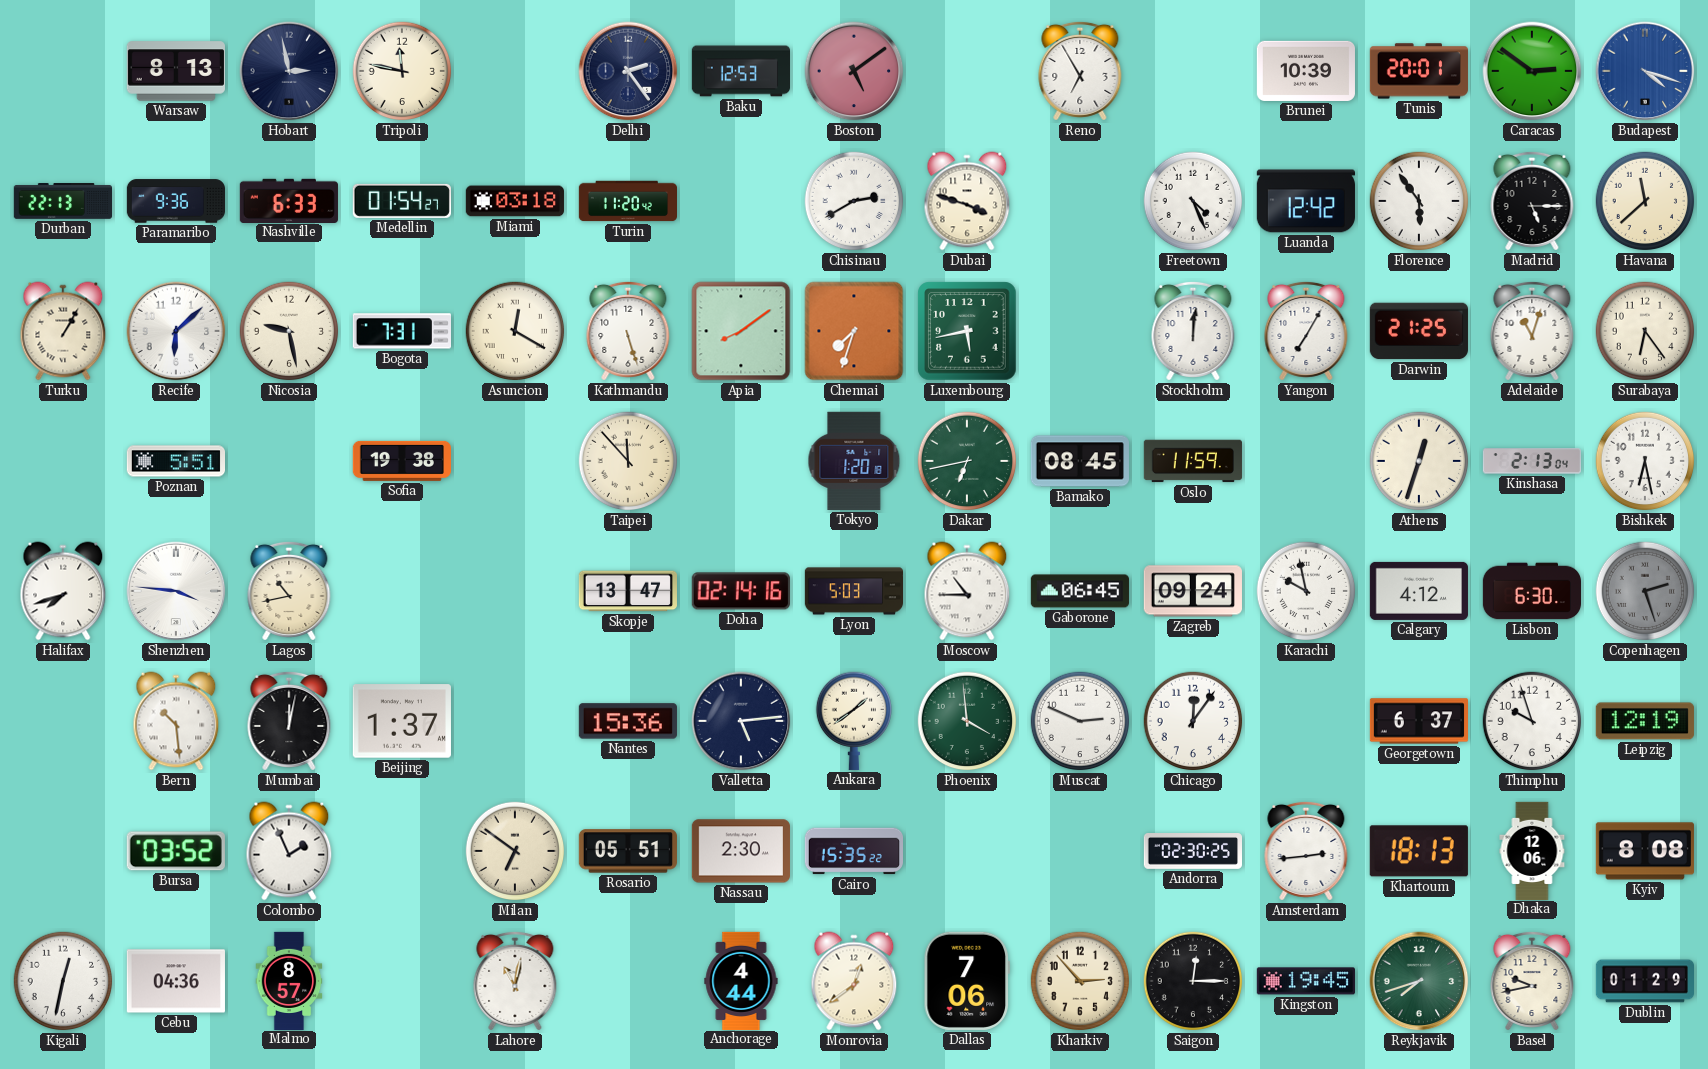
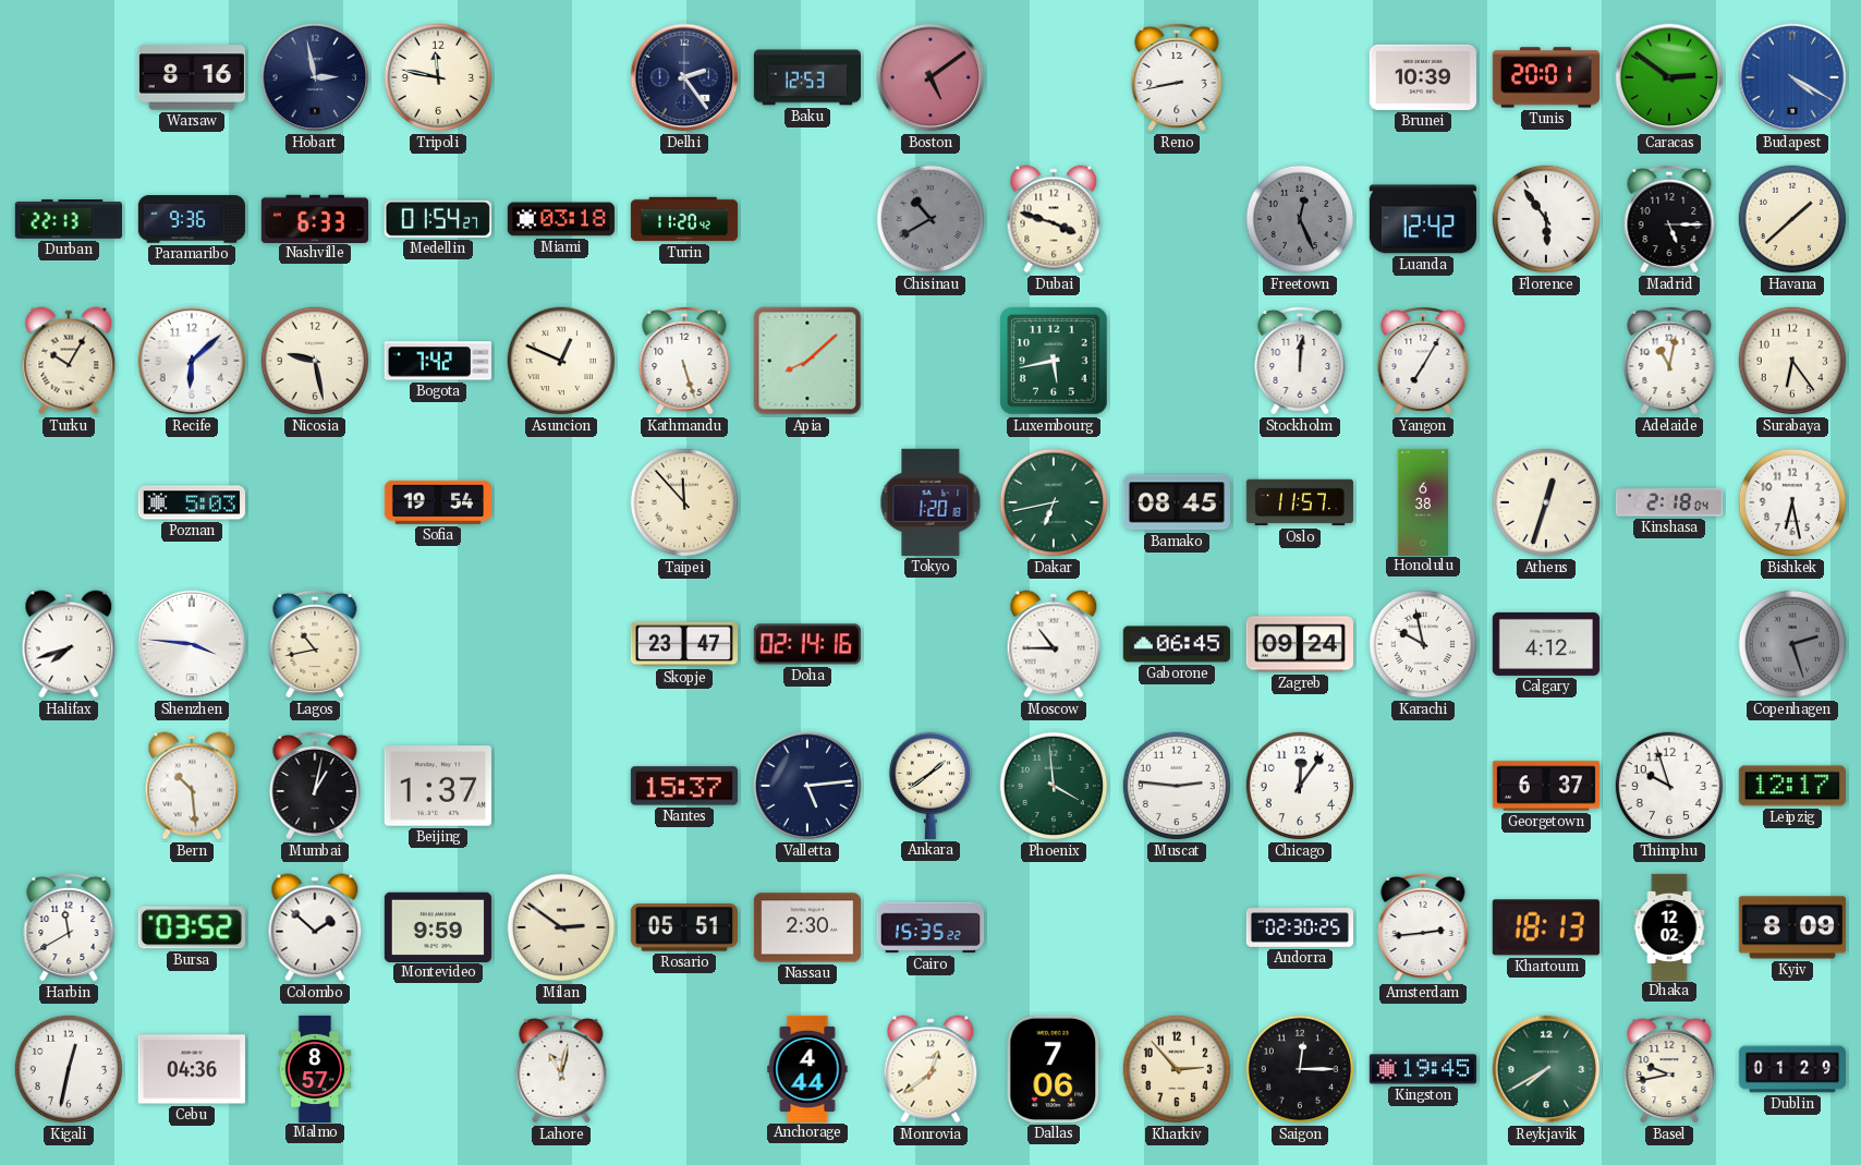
Warsaw: 8:13 -> 8:16
Reno: 6:55 -> 8:43
Budapest: 4:18 -> 4:20
Chisinau: 2:40 -> 10:40
Chisinau dial: white -> grey
Freetown: 4:26 -> 12:26
Freetown dial: white -> grey
Havana: 11:38 -> 1:38
Turku: 1:05 -> 10:05
Bogota: 7:31 -> 7:42
Asuncion: 12:20 -> 12:49
Apia: 8:09 -> 8:08
Chennai: 7:33 -> none
Darwin: 21:25 -> none
Adelaide: 11:03 -> 11:02
Poznan: 5:51 -> 5:03
Sofia: 19:38 -> 19:54
Oslo: 11:59 -> 11:57
Honolulu: none -> 6:38
Kinshasa: 2:13 -> 2:18
Skopje: 13:47 -> 23:47
Lyon: 5:03 -> none
Lisbon: 6:30 -> none
Mumbai: 12:02 -> 1:02
Nantes: 15:36 -> 15:37
Muscat: 2:49 -> 2:46
Leipzig: 12:19 -> 12:17
Harbin: none -> 11:40
Colombo: 1:56 -> 1:52
Montevideo: none -> 9:59
Milan: 6:51 -> 2:51
Dhaka: 12:06 -> 12:02
Kyiv: 8:08 -> 8:09
Reykjavik: 7:42 -> 7:40
